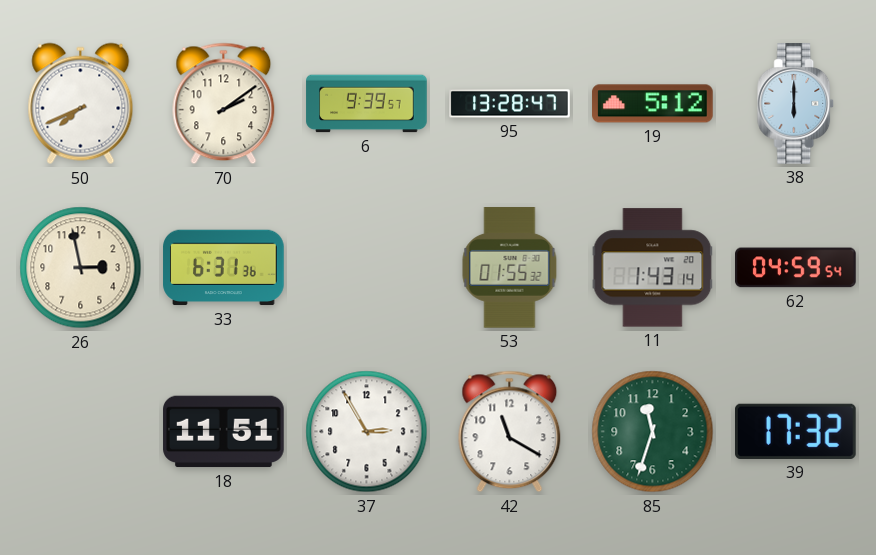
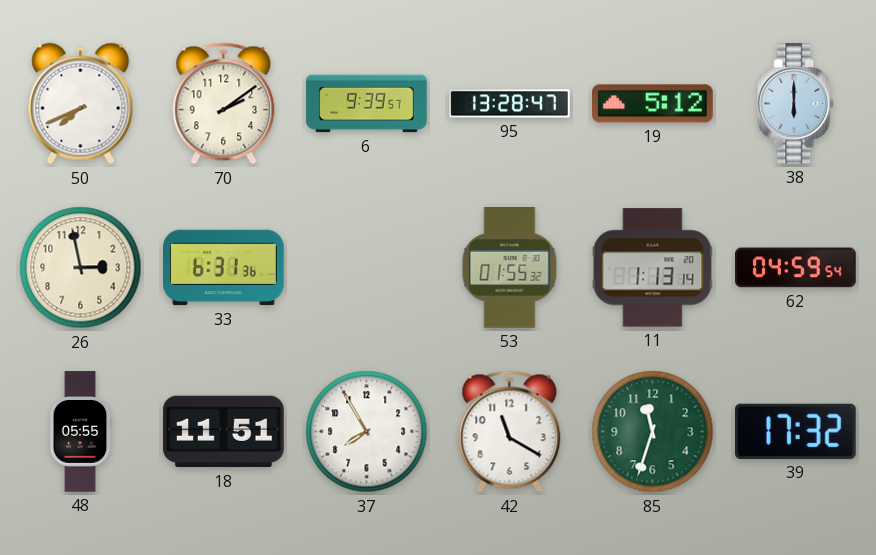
11: 1:43 -> 1:13
48: none -> 05:55
37: 2:55 -> 7:55
